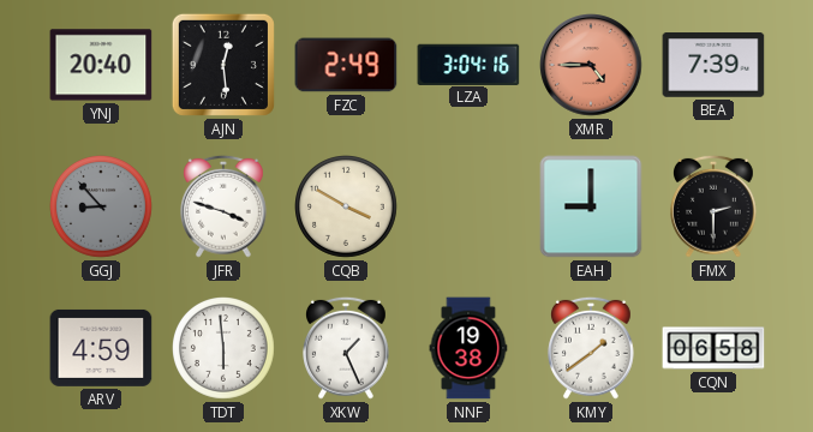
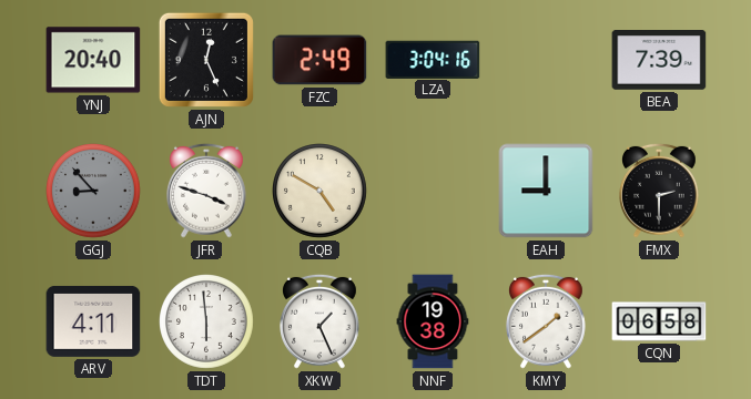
AJN: 12:29 -> 12:26
XMR: 4:45 -> none
CQB: 3:50 -> 4:50
ARV: 4:59 -> 4:11
